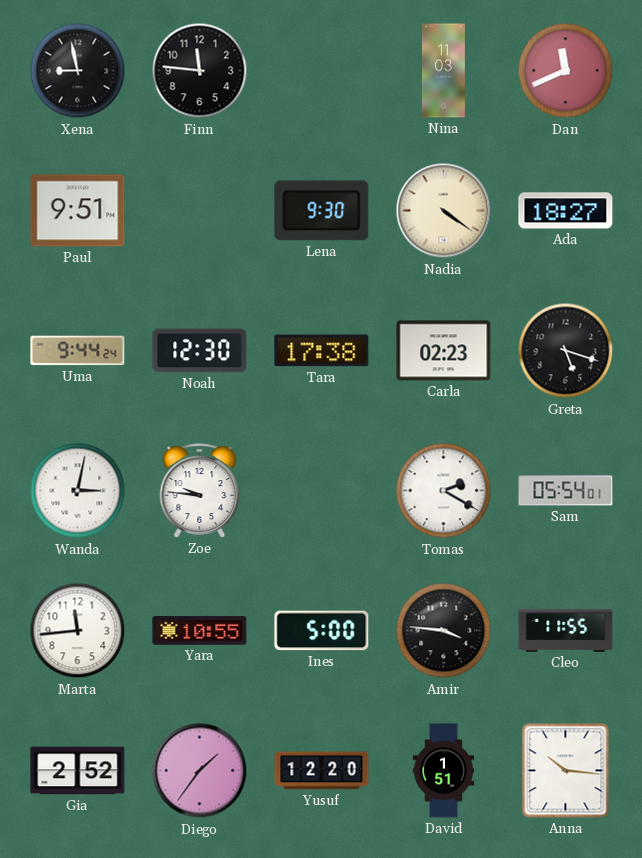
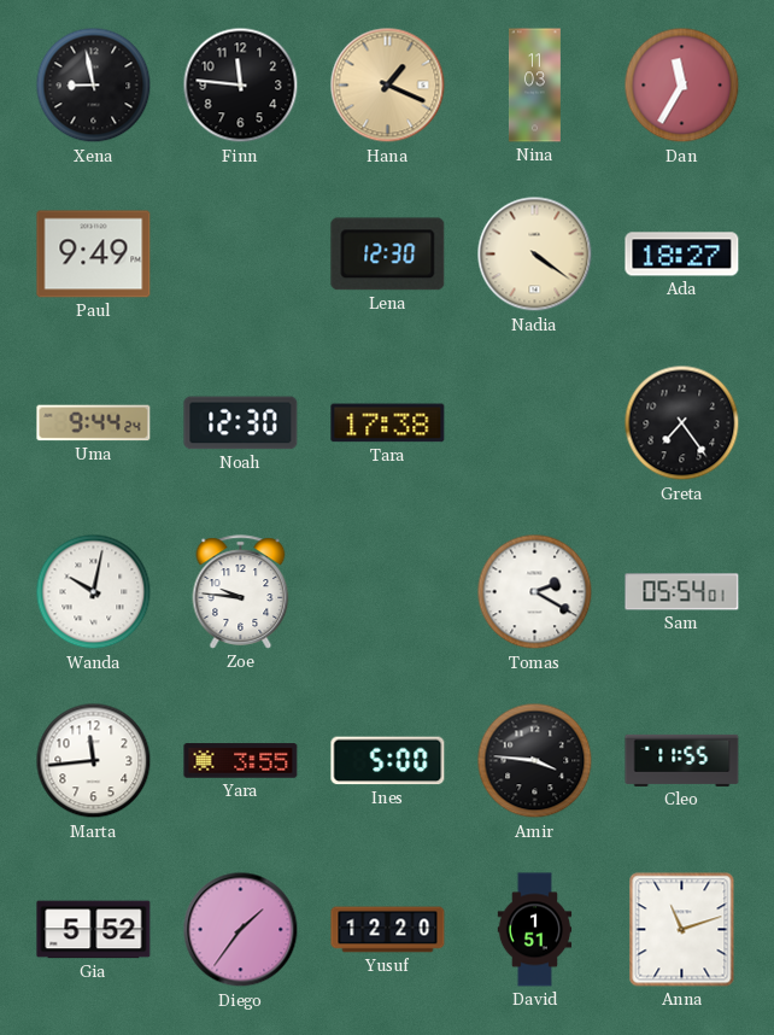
Hana: none -> 1:19
Dan: 11:41 -> 11:35
Paul: 9:51 -> 9:49
Lena: 9:30 -> 12:30
Carla: 02:23 -> none
Greta: 5:18 -> 7:24
Wanda: 3:02 -> 10:02
Yara: 10:55 -> 3:55
Gia: 2:52 -> 5:52
Anna: 10:16 -> 11:12
